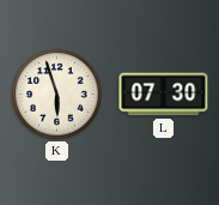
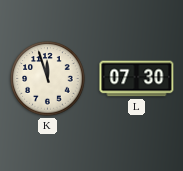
K: 5:57 -> 11:57
